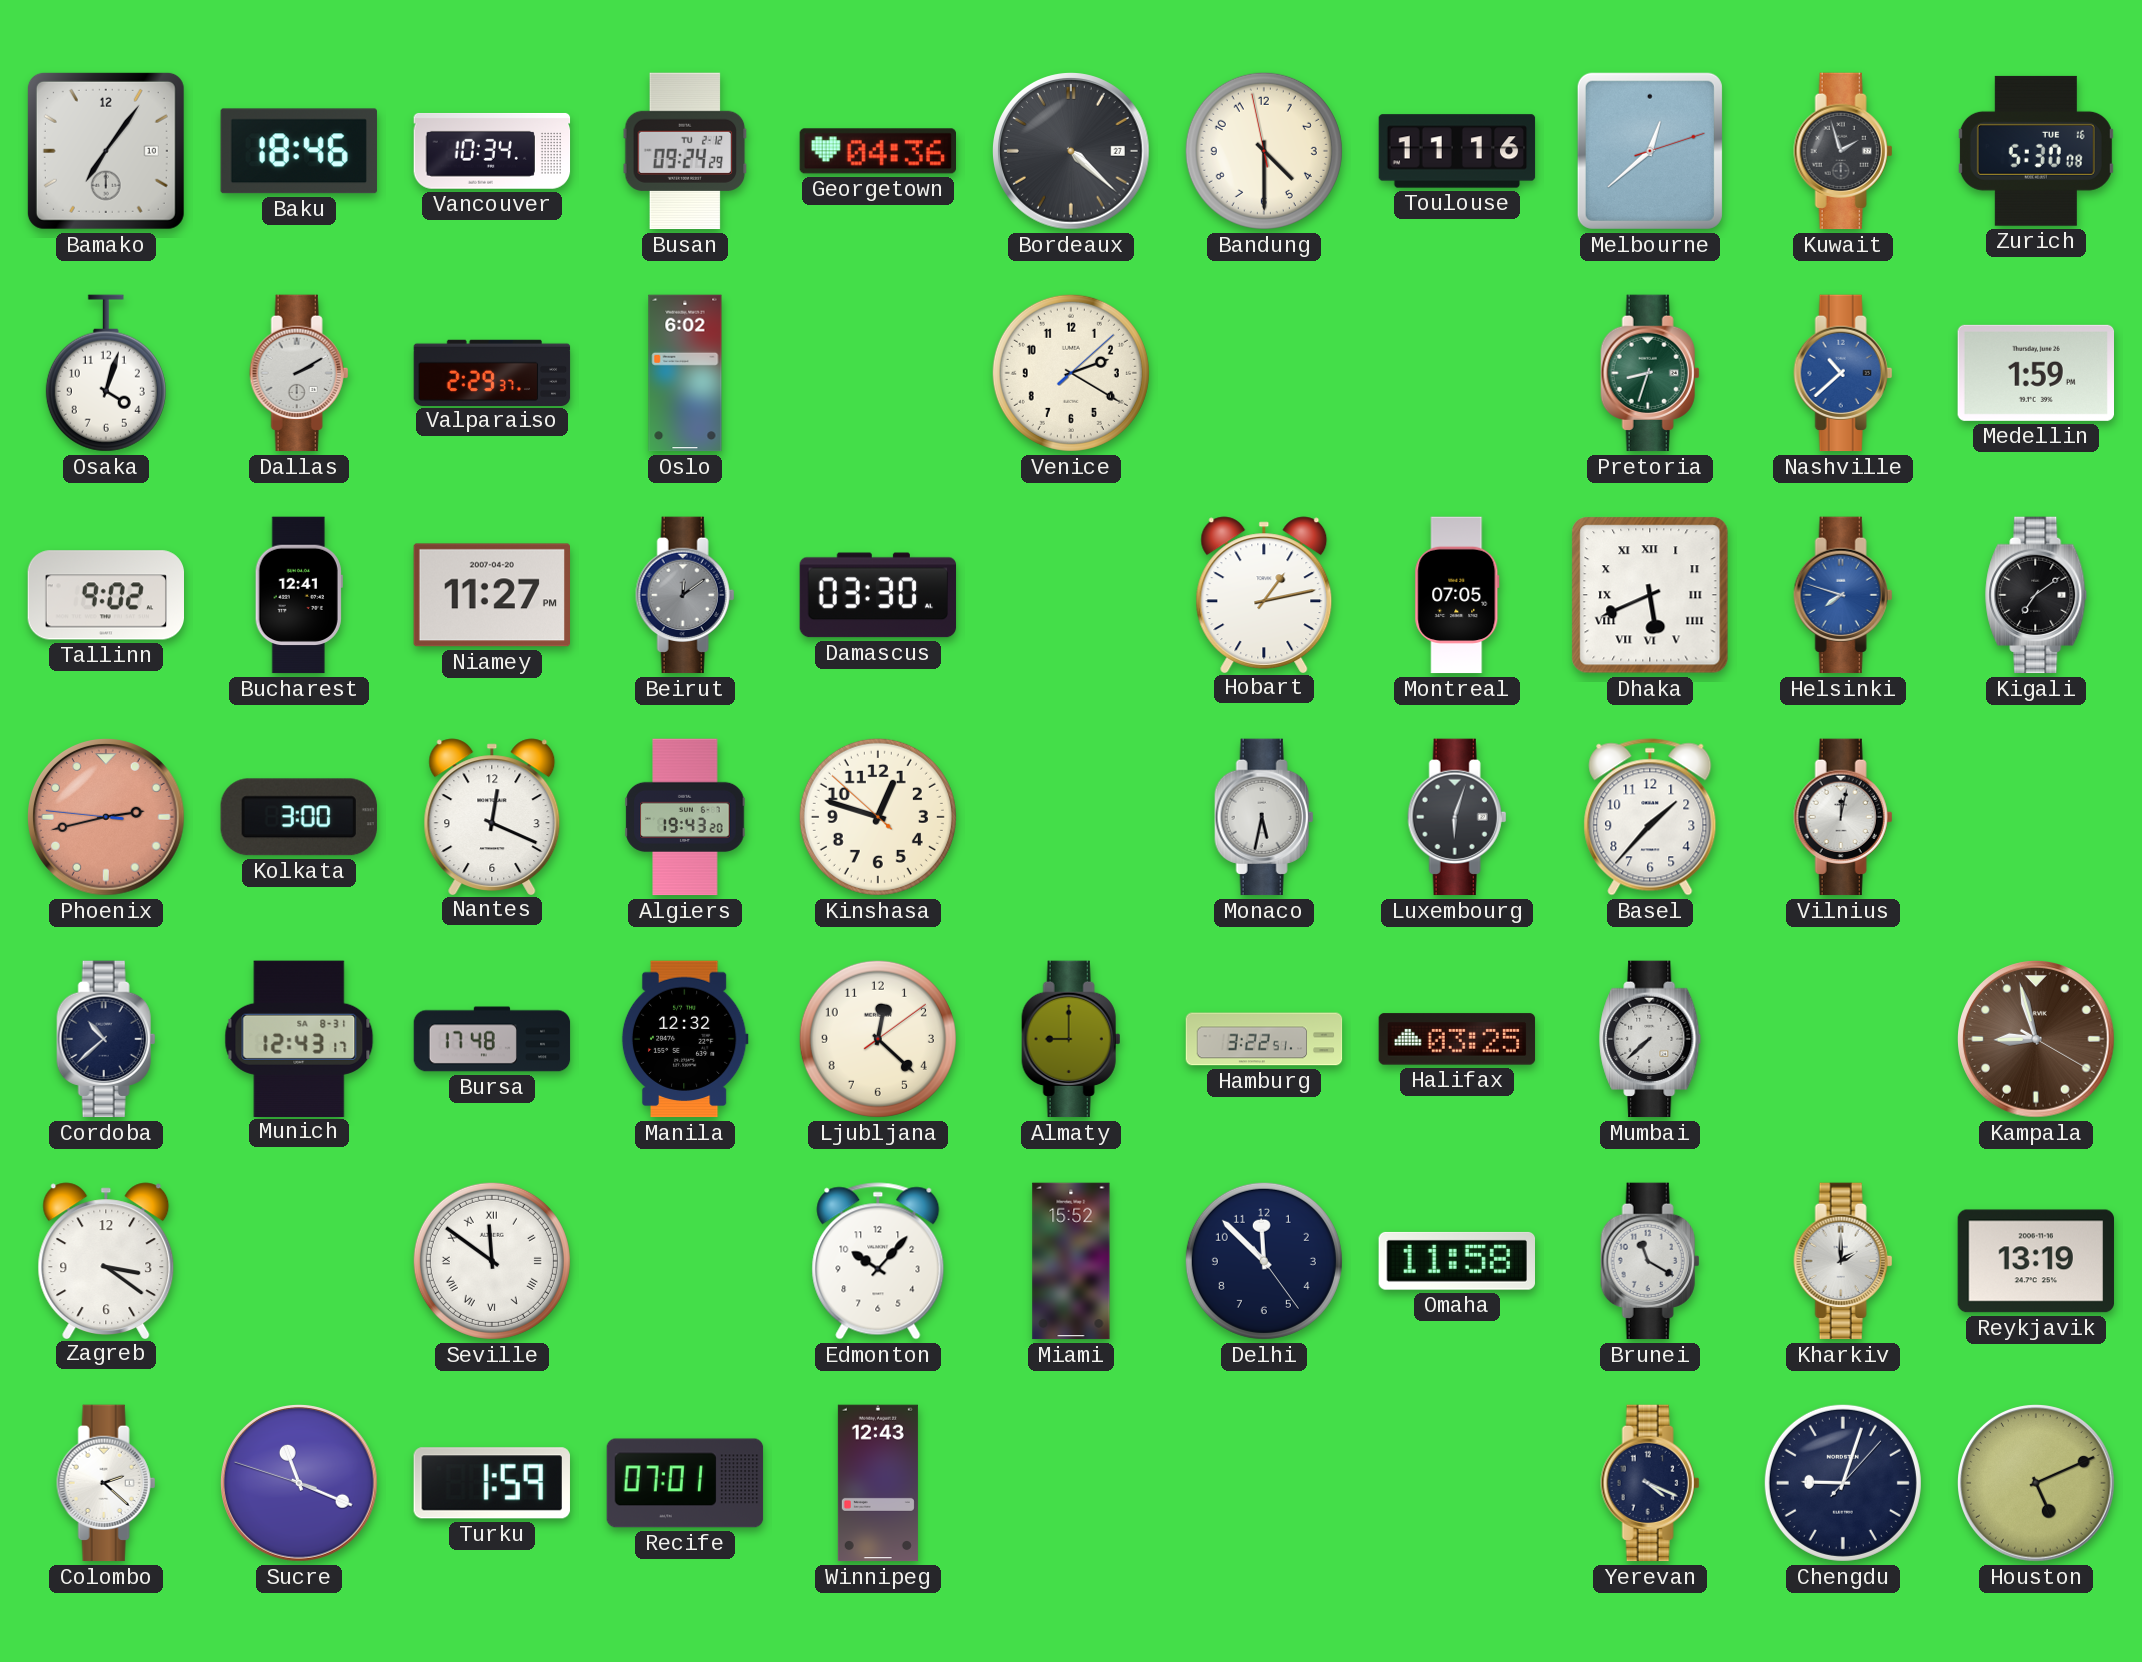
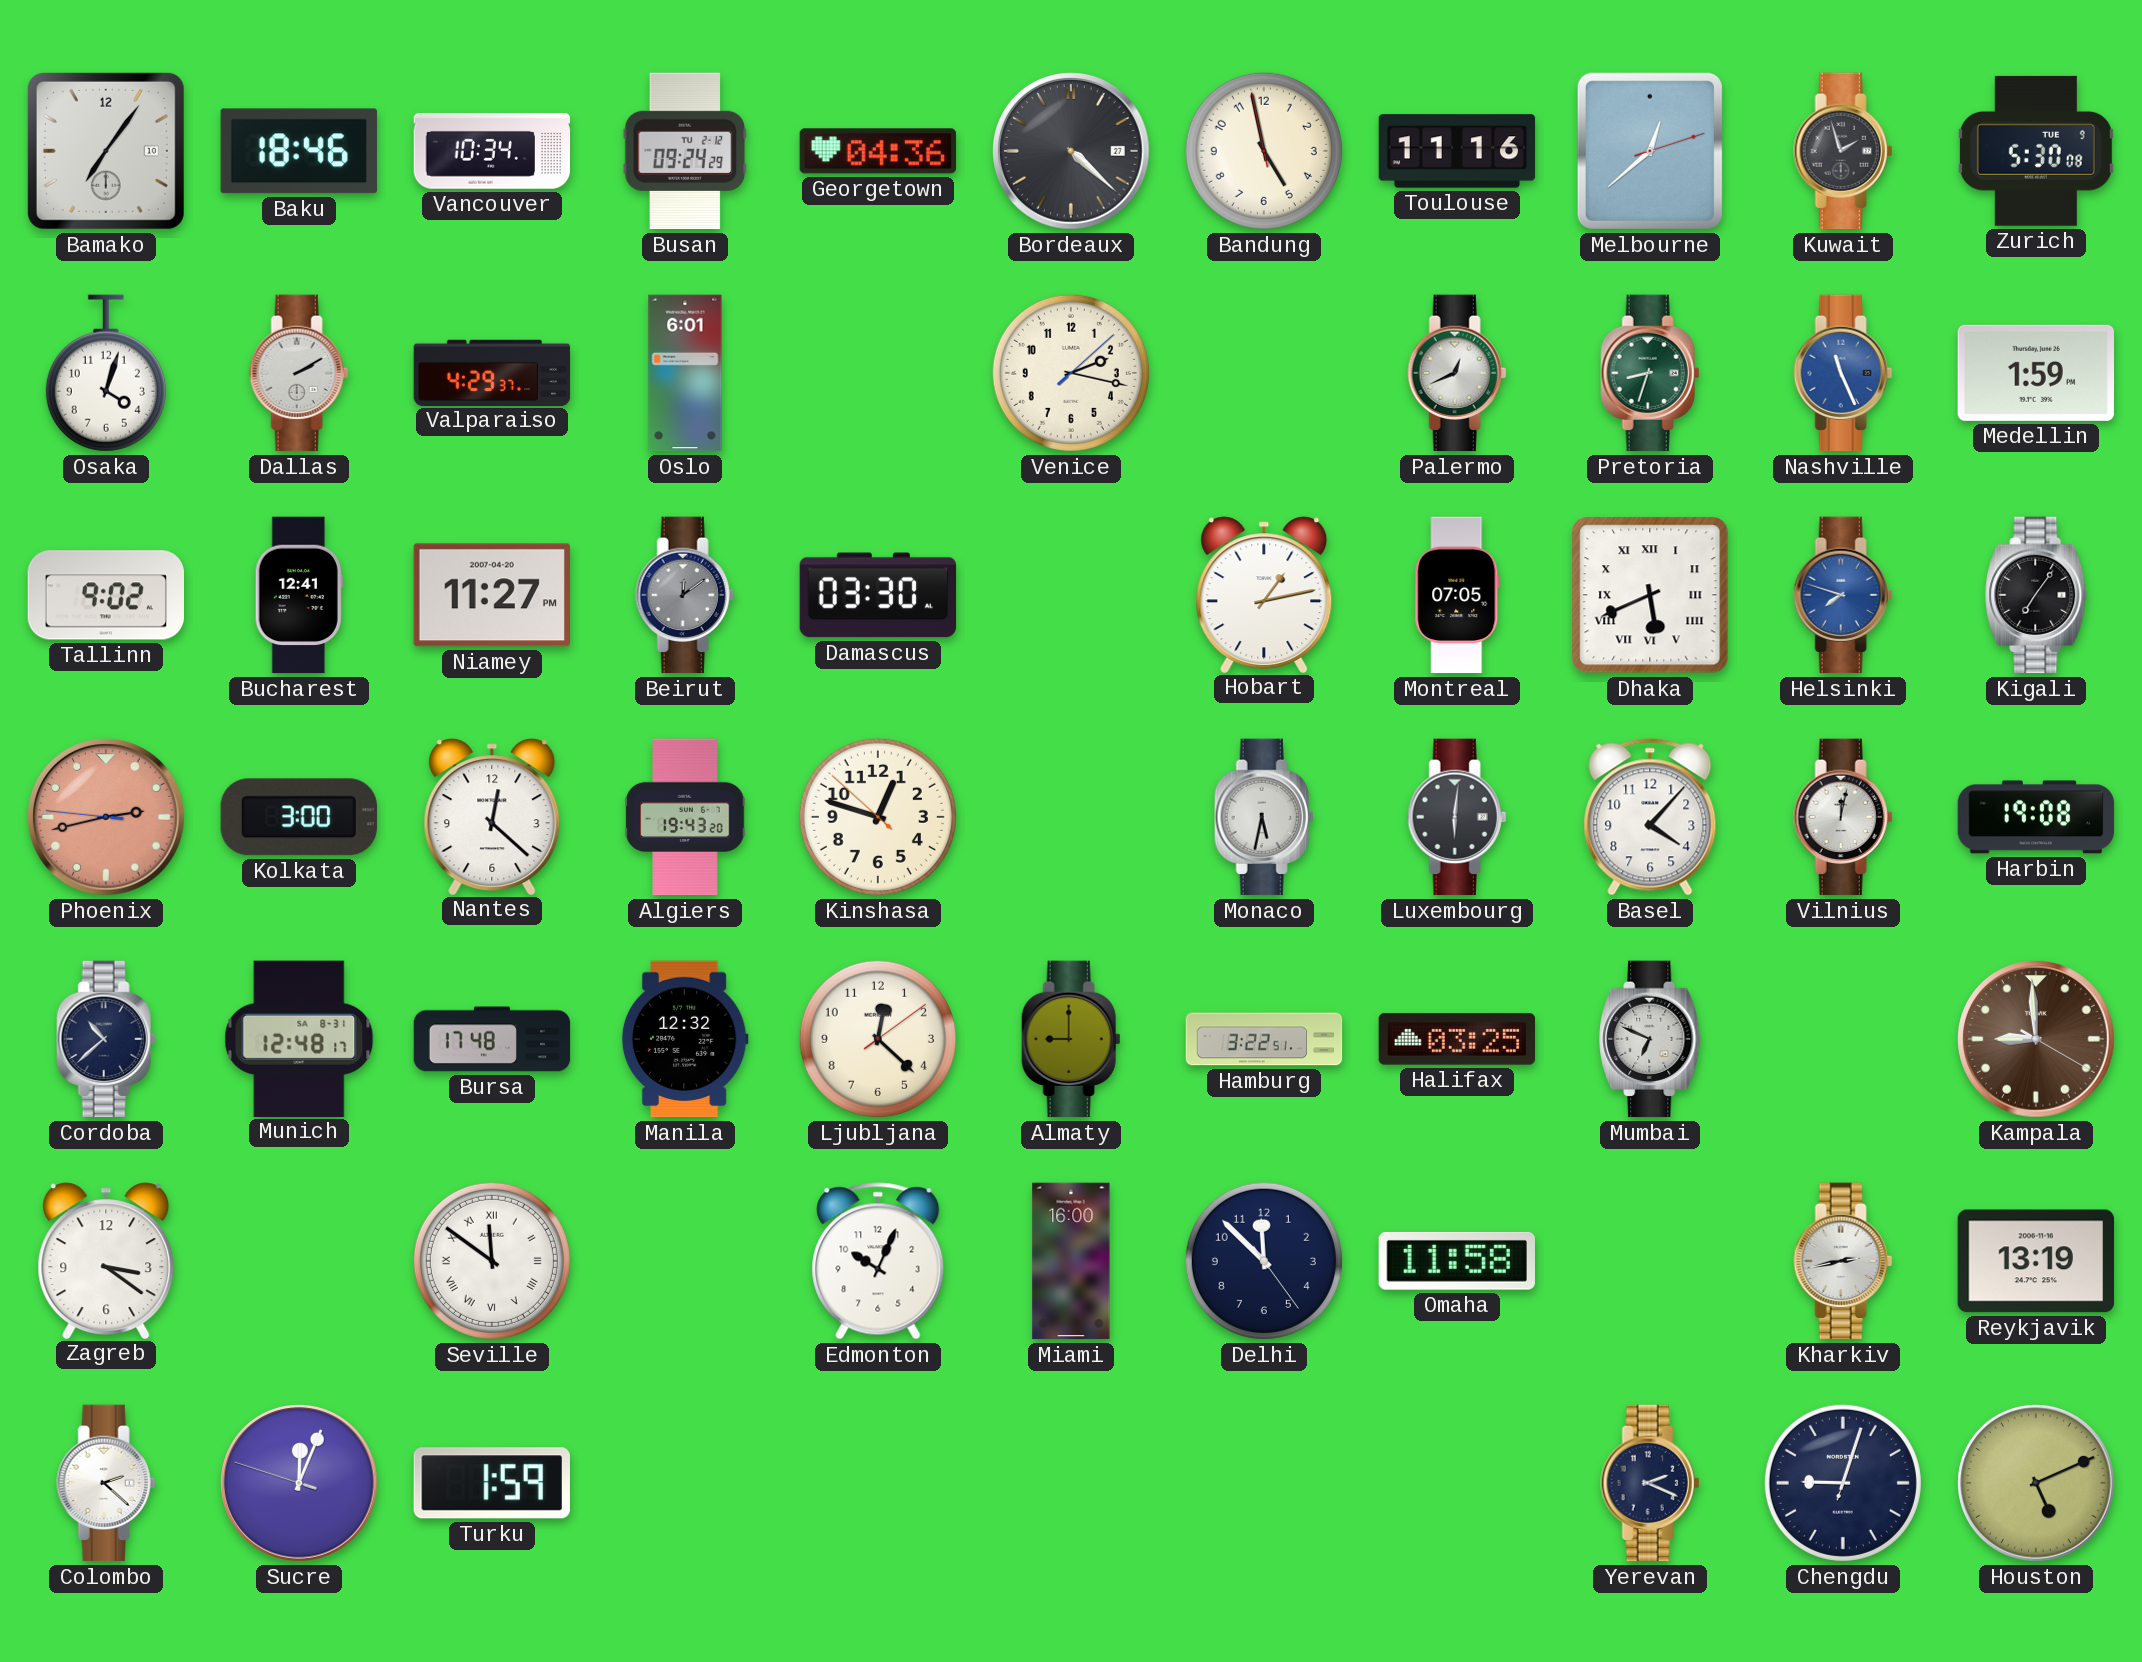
Bandung: 4:29 -> 4:57
Zurich date: TUE 16 -> TUE 9
Valparaiso: 2:29 -> 4:29
Oslo: 6:02 -> 6:01
Venice: 2:20 -> 2:17
Palermo: none -> 12:41
Nashville: 10:38 -> 11:26
Kigali: 7:09 -> 7:06
Nantes: 12:19 -> 12:22
Luxembourg: 6:03 -> 6:01
Basel: 1:37 -> 4:07
Harbin: none -> 19:08
Munich: 12:43 -> 12:48
Mumbai: 7:38 -> 6:49
Kampala: 8:57 -> 8:59
Edmonton: 10:07 -> 10:04
Miami: 15:52 -> 16:00
Brunei: 11:20 -> none
Kharkiv: 2:00 -> 2:43
Sucre: 11:18 -> 12:03
Recife: 07:01 -> none
Winnipeg: 12:43 -> none
Yerevan: 4:19 -> 2:19
Chengdu: 9:03:07 -> 9:03:03
